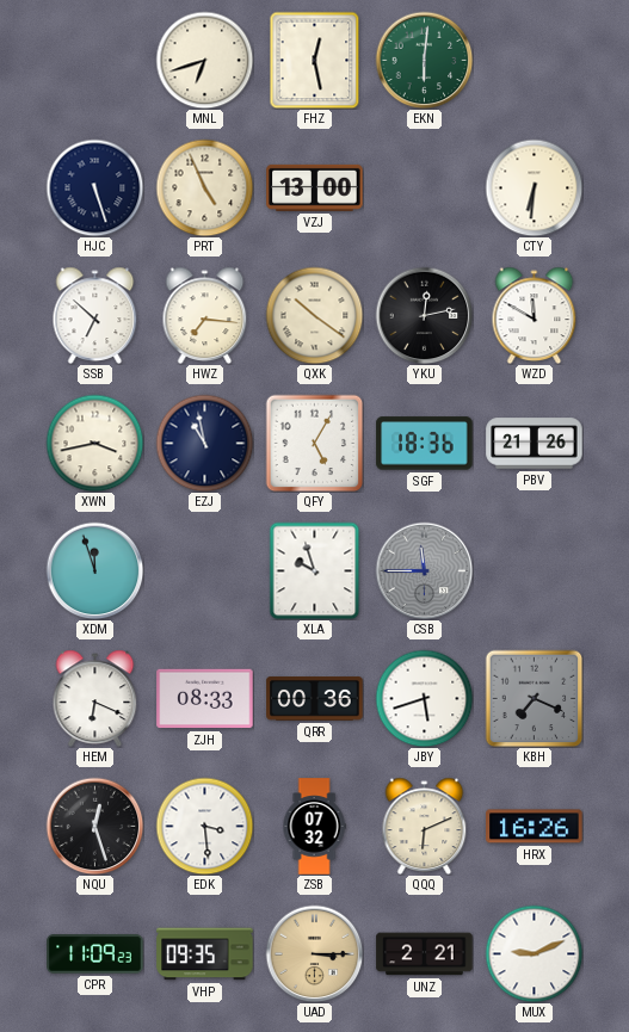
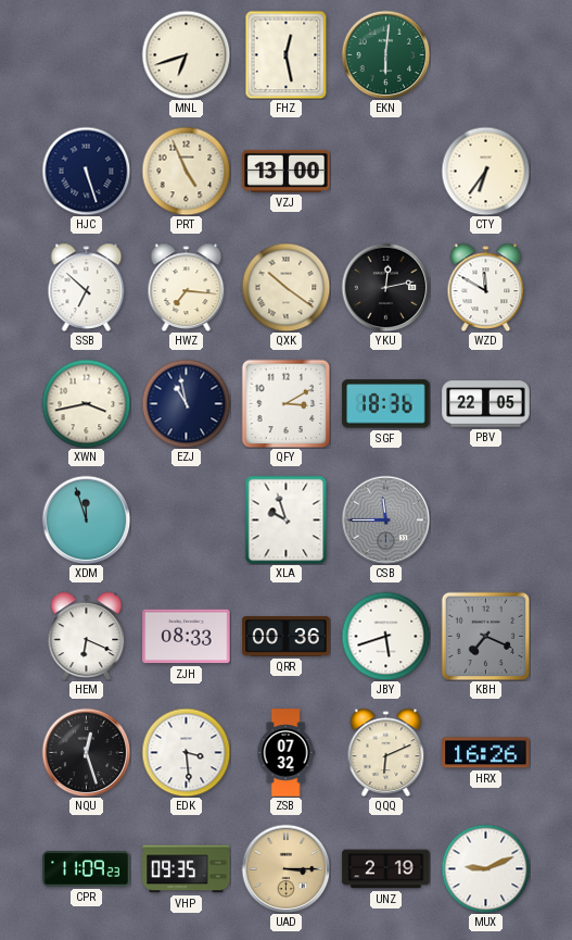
CTY: 6:31 -> 6:36
QFY: 5:05 -> 3:10
PBV: 21:26 -> 22:05
UNZ: 2:21 -> 2:19
